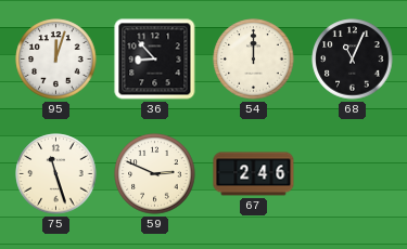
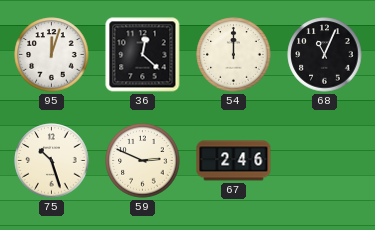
36: 8:53 -> 12:22
75: 11:27 -> 10:27
